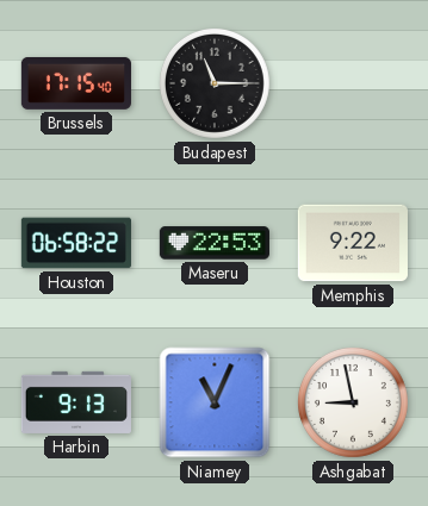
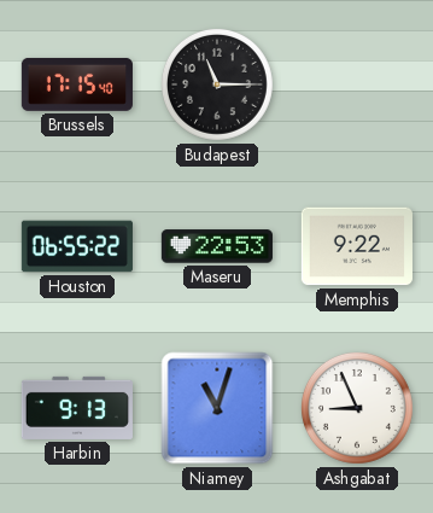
Houston: 06:58 -> 06:55
Niamey: 11:04 -> 11:03
Ashgabat: 8:58 -> 8:56
